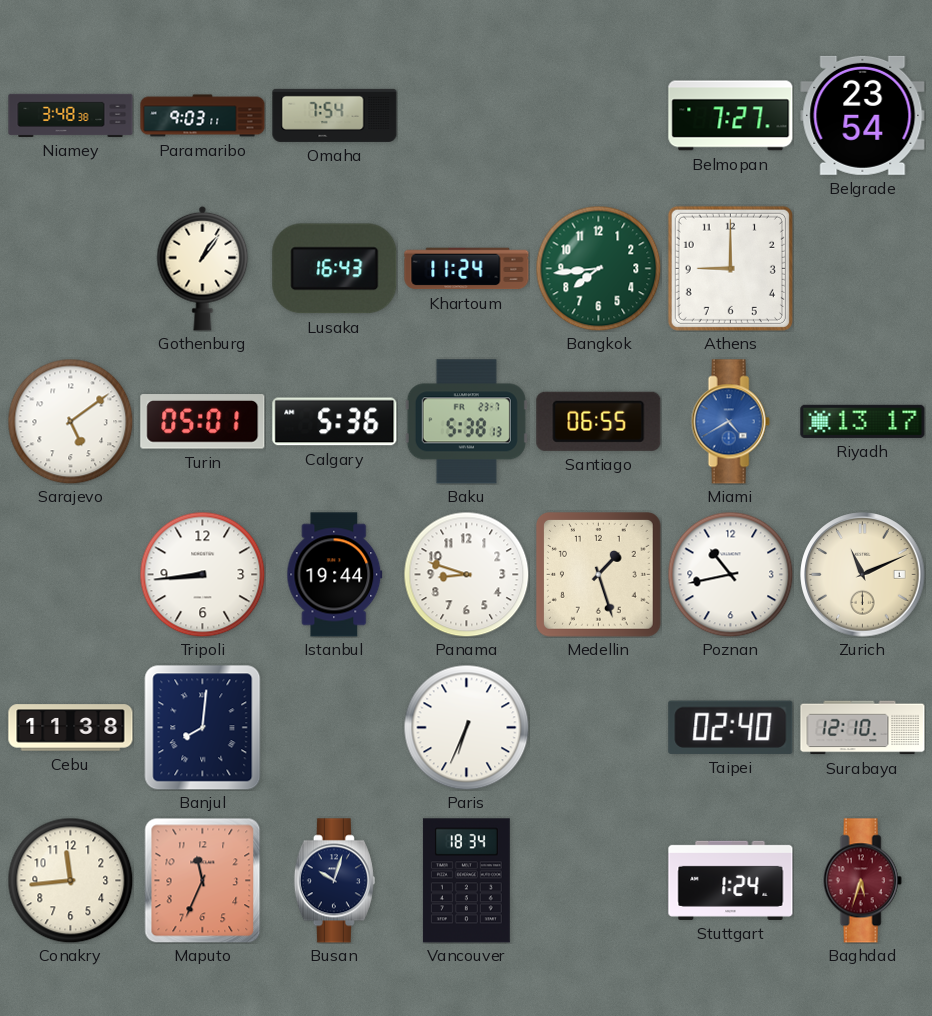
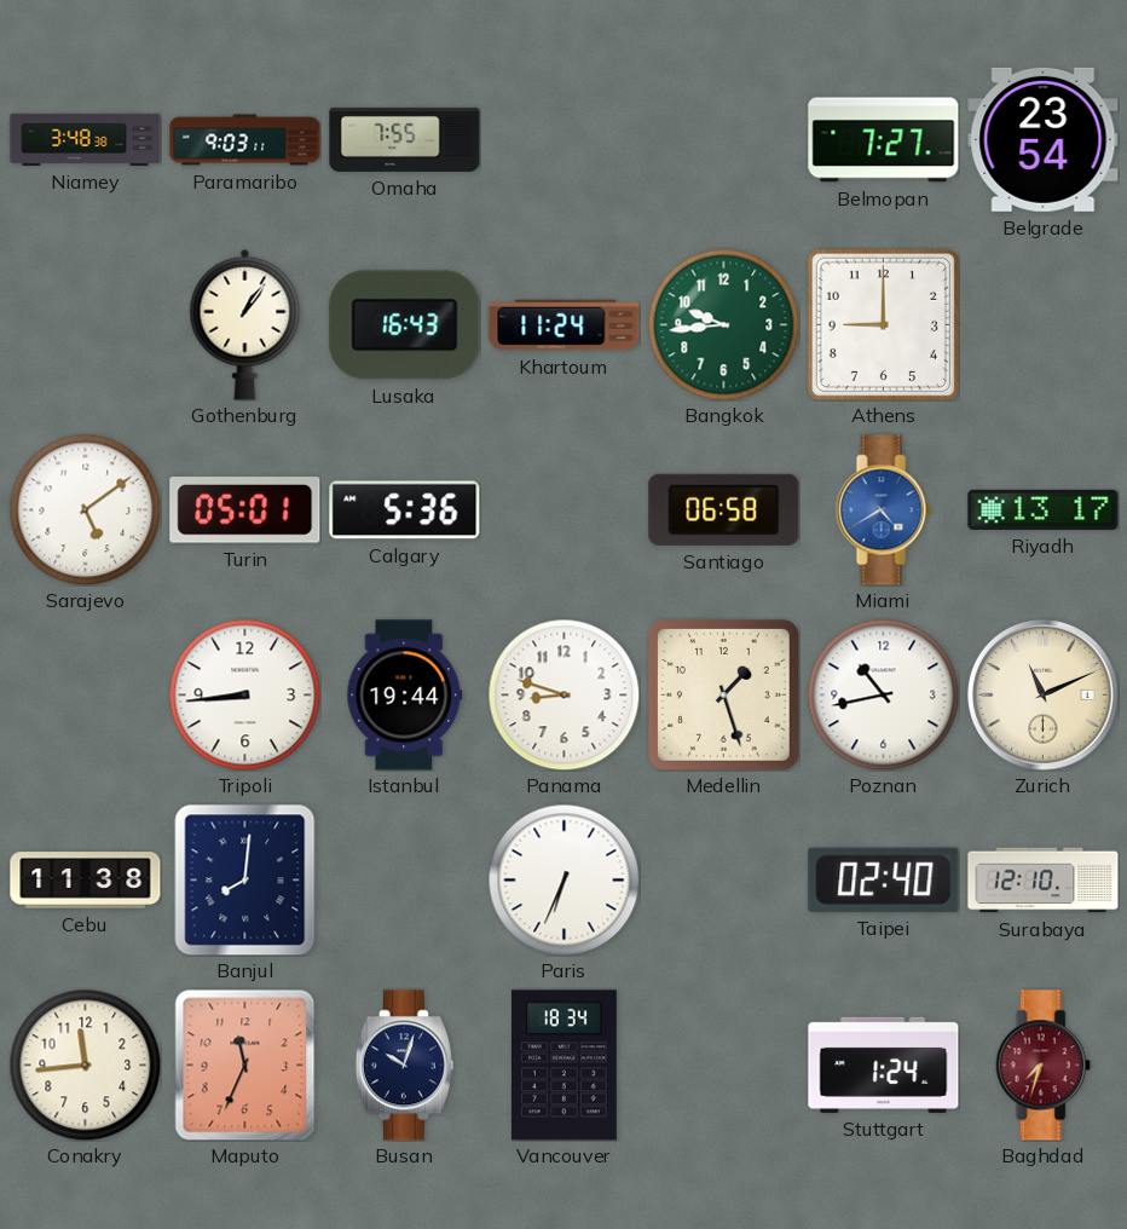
Omaha: 7:54 -> 7:55
Bangkok: 7:44 -> 9:44
Baku: 5:38 -> none
Santiago: 06:55 -> 06:58
Baghdad: 5:33 -> 7:33
